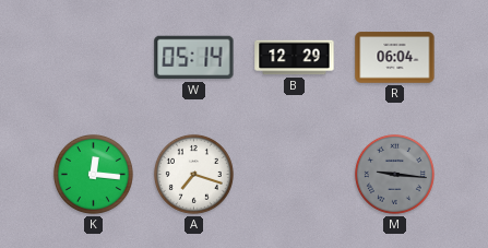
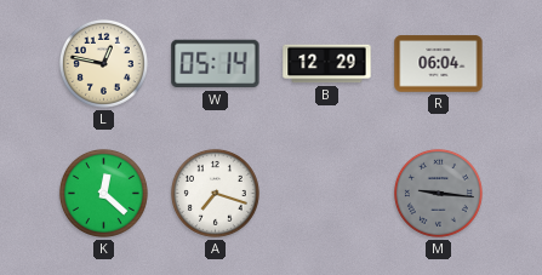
L: none -> 12:47
K: 12:16 -> 12:22
